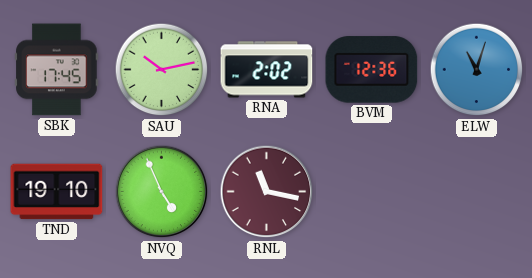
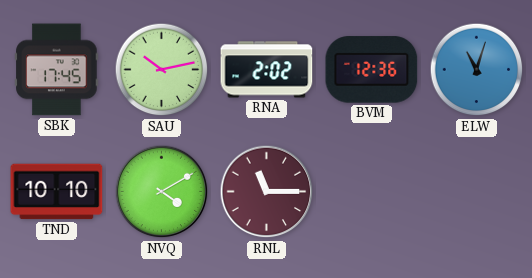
TND: 19:10 -> 10:10
NVQ: 4:56 -> 4:10
RNL: 11:17 -> 11:15
